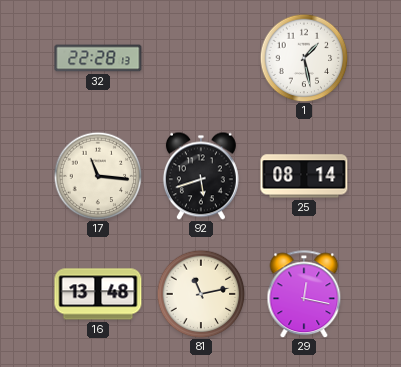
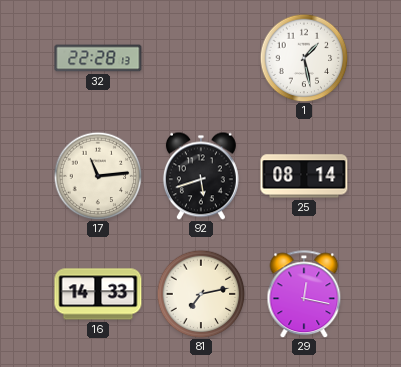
17: 11:16 -> 11:14
16: 13:48 -> 14:33
81: 11:13 -> 7:13
